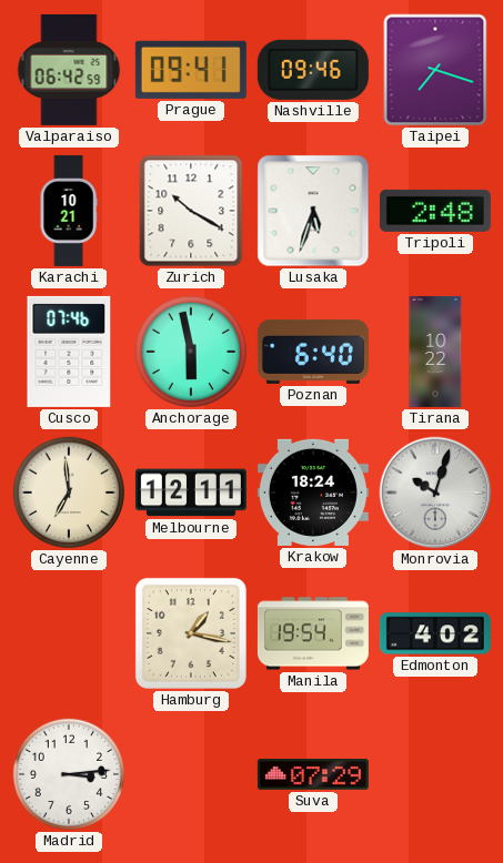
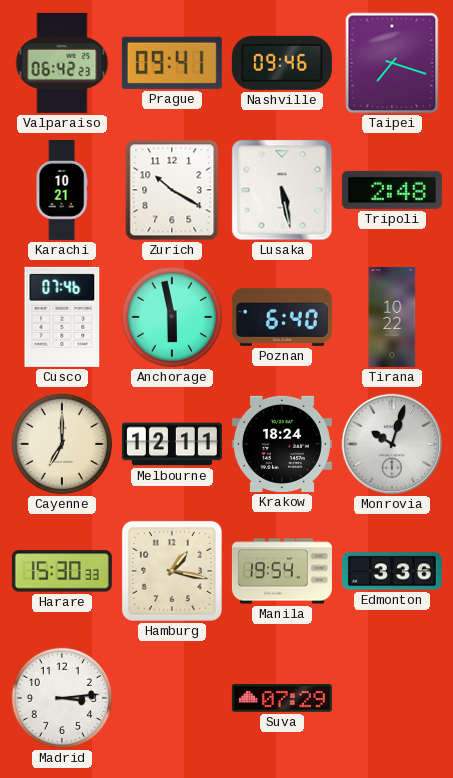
Valparaiso: 06:42:59 -> 06:42:23
Lusaka: 5:33 -> 5:28
Cayenne: 6:59 -> 7:00
Harare: none -> 15:30
Edmonton: 4:02 -> 3:36
